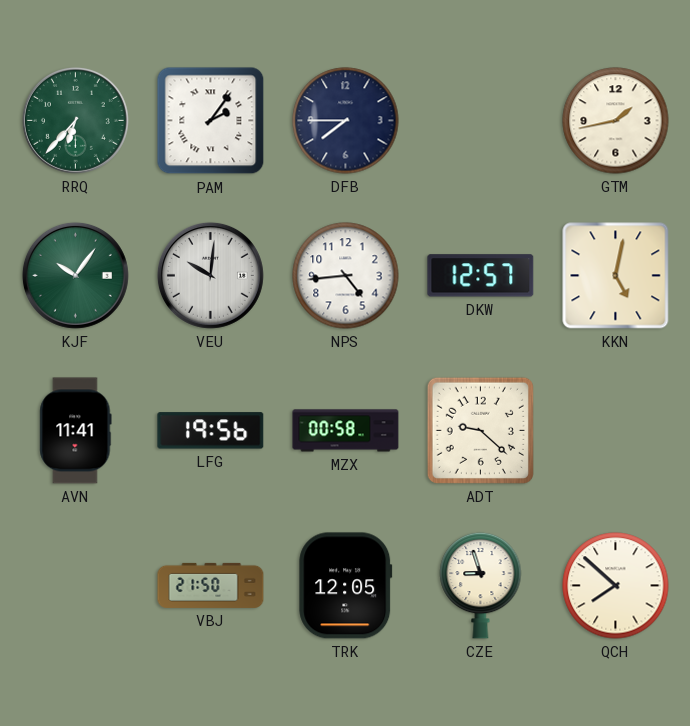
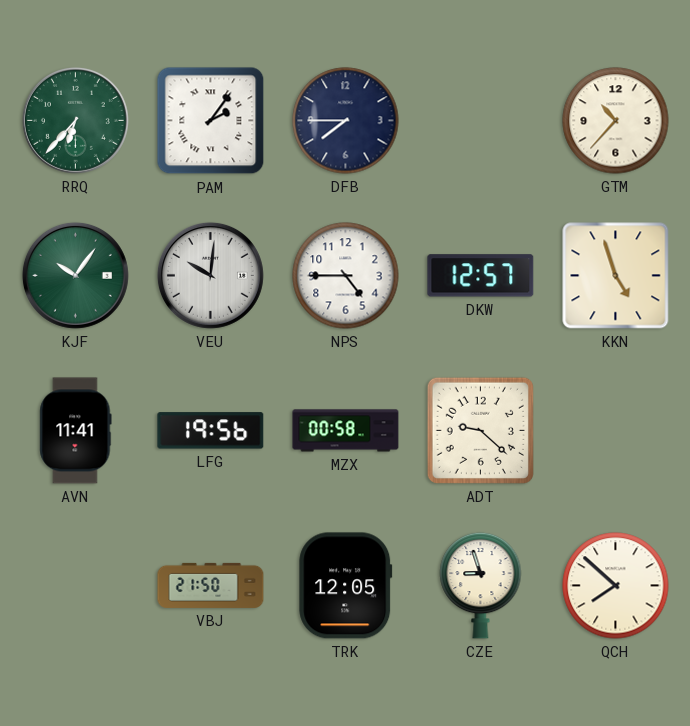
GTM: 1:43 -> 10:37
NPS: 4:44 -> 4:45
KKN: 5:02 -> 4:57
